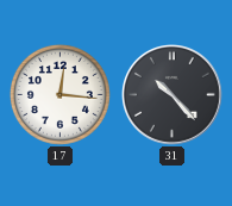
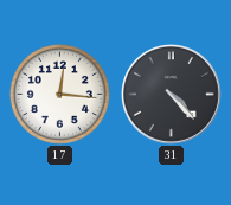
31: 10:23 -> 4:23
